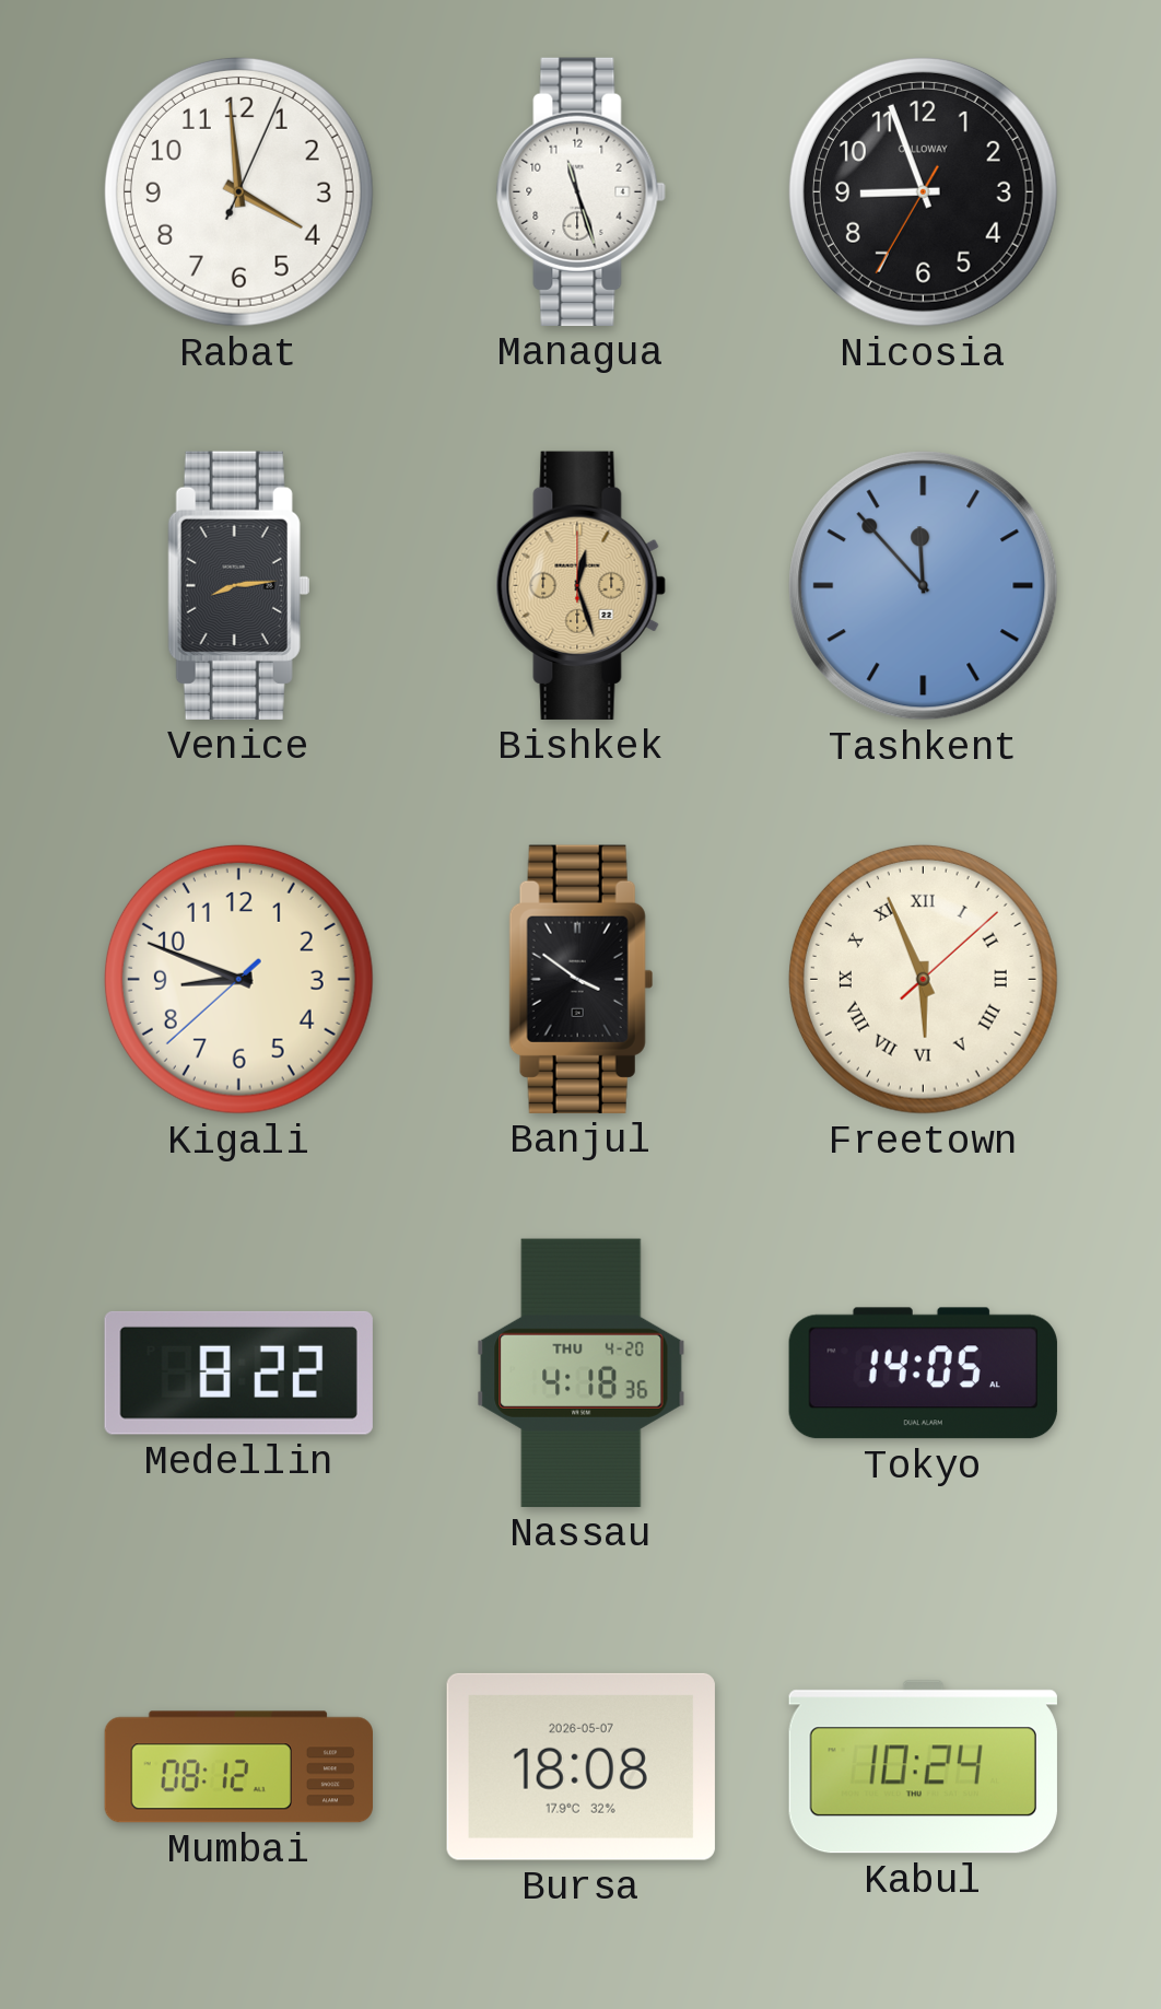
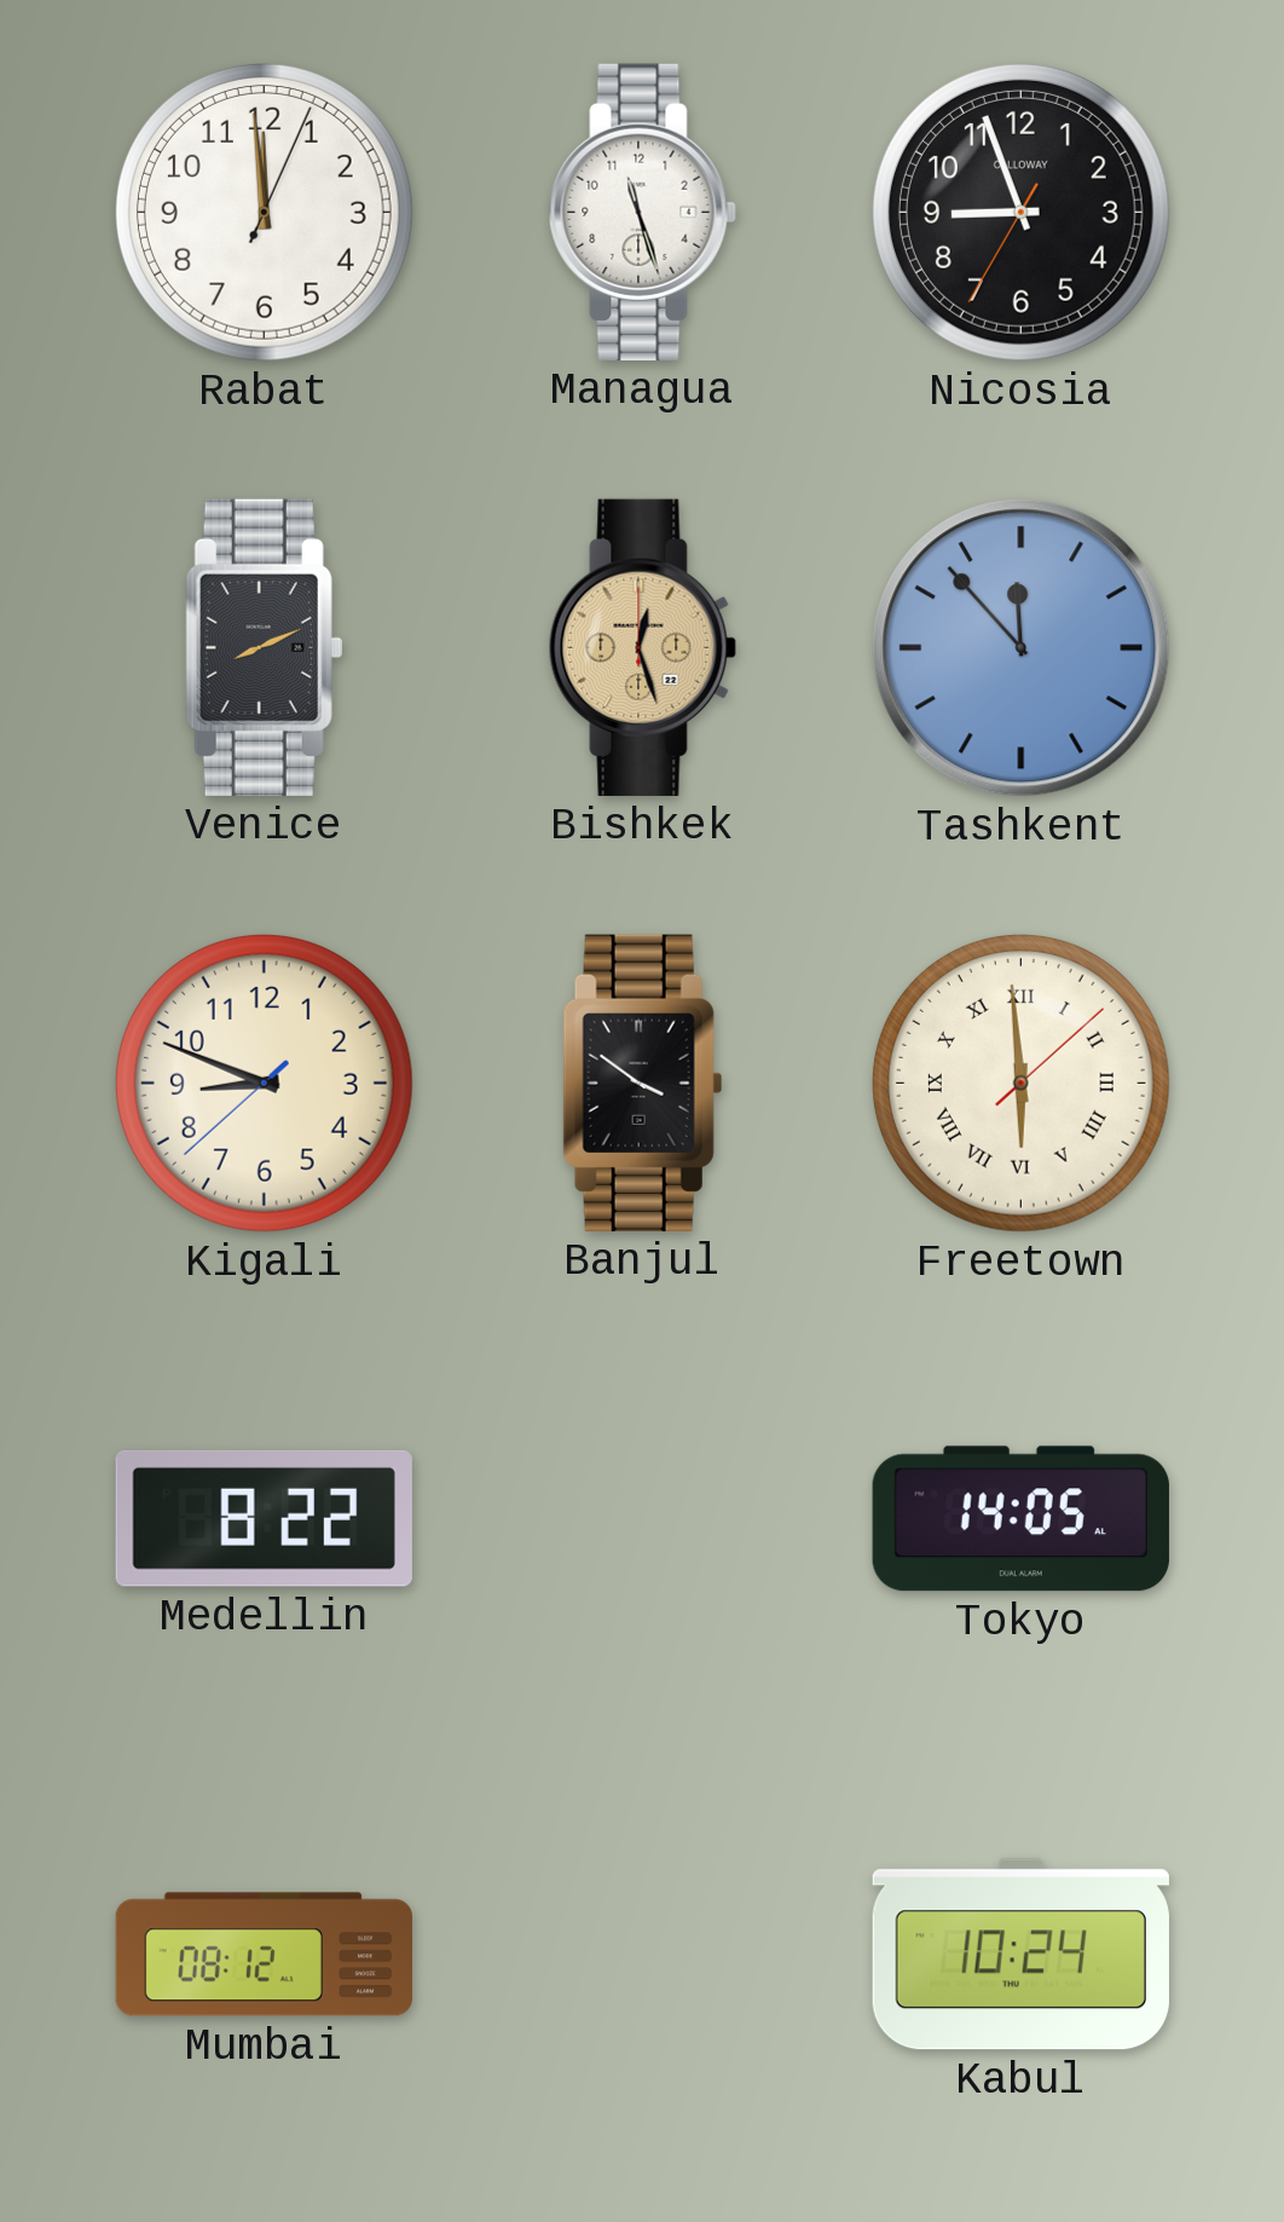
Rabat: 3:59 -> 11:59
Venice: 8:14 -> 8:11
Freetown: 5:56 -> 5:59
Nassau: 4:18 -> none
Bursa: 18:08 -> none
